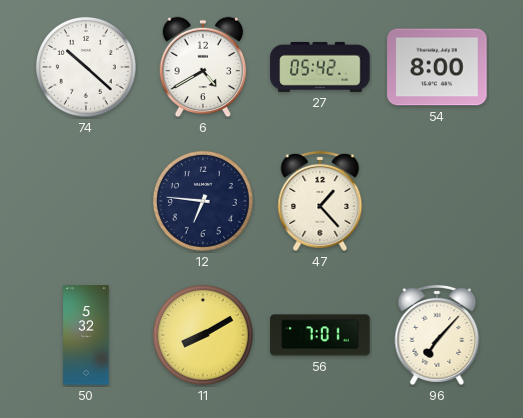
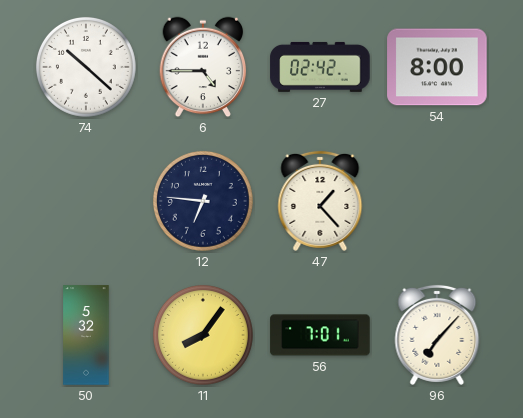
6: 4:40 -> 4:45
27: 05:42 -> 02:42
11: 8:10 -> 8:06
